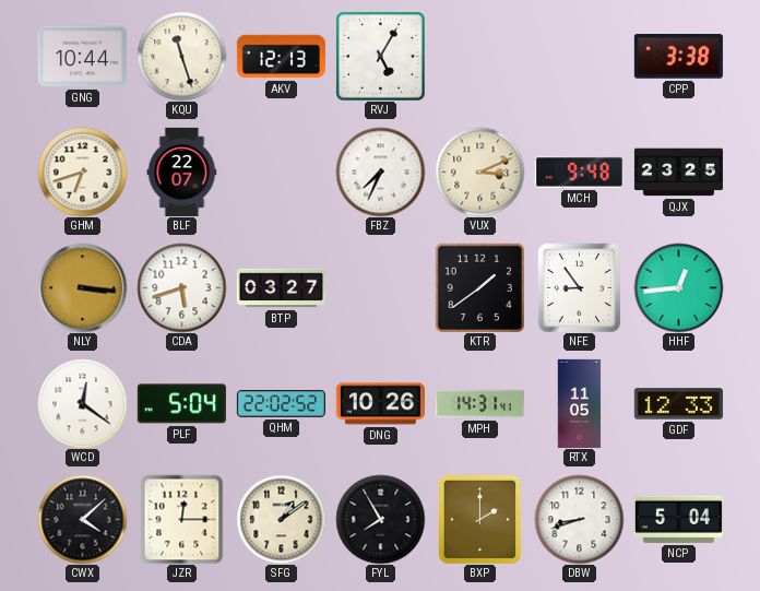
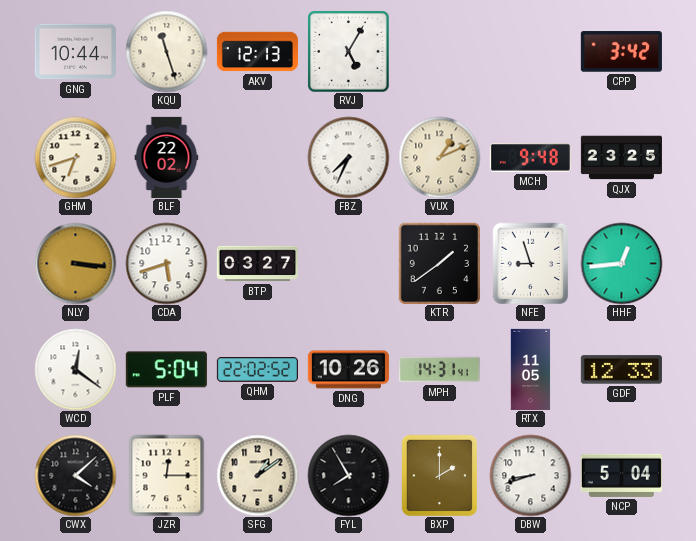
CPP: 3:38 -> 3:42
BLF: 22:07 -> 22:02
VUX: 3:11 -> 1:11
NFE: 8:54 -> 8:57
